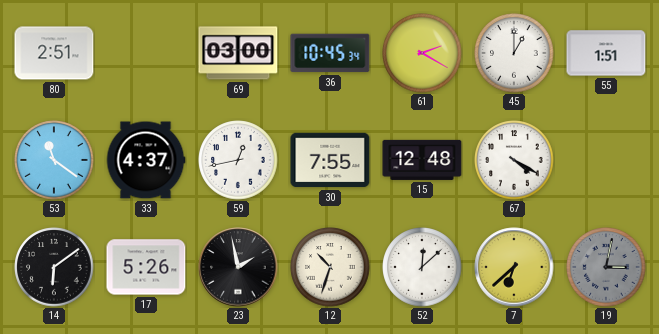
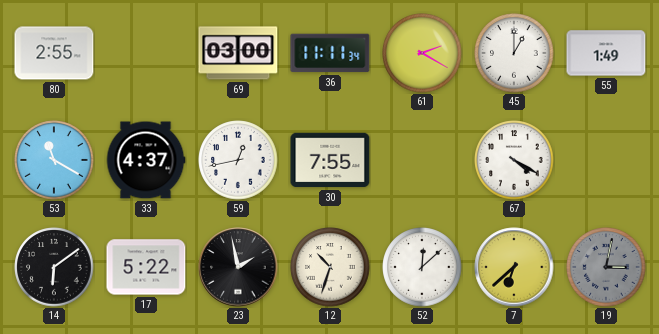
80: 2:51 -> 2:55
36: 10:45 -> 11:11
55: 1:51 -> 1:49
53: 11:21 -> 11:20
15: 12:48 -> none
17: 5:26 -> 5:22
